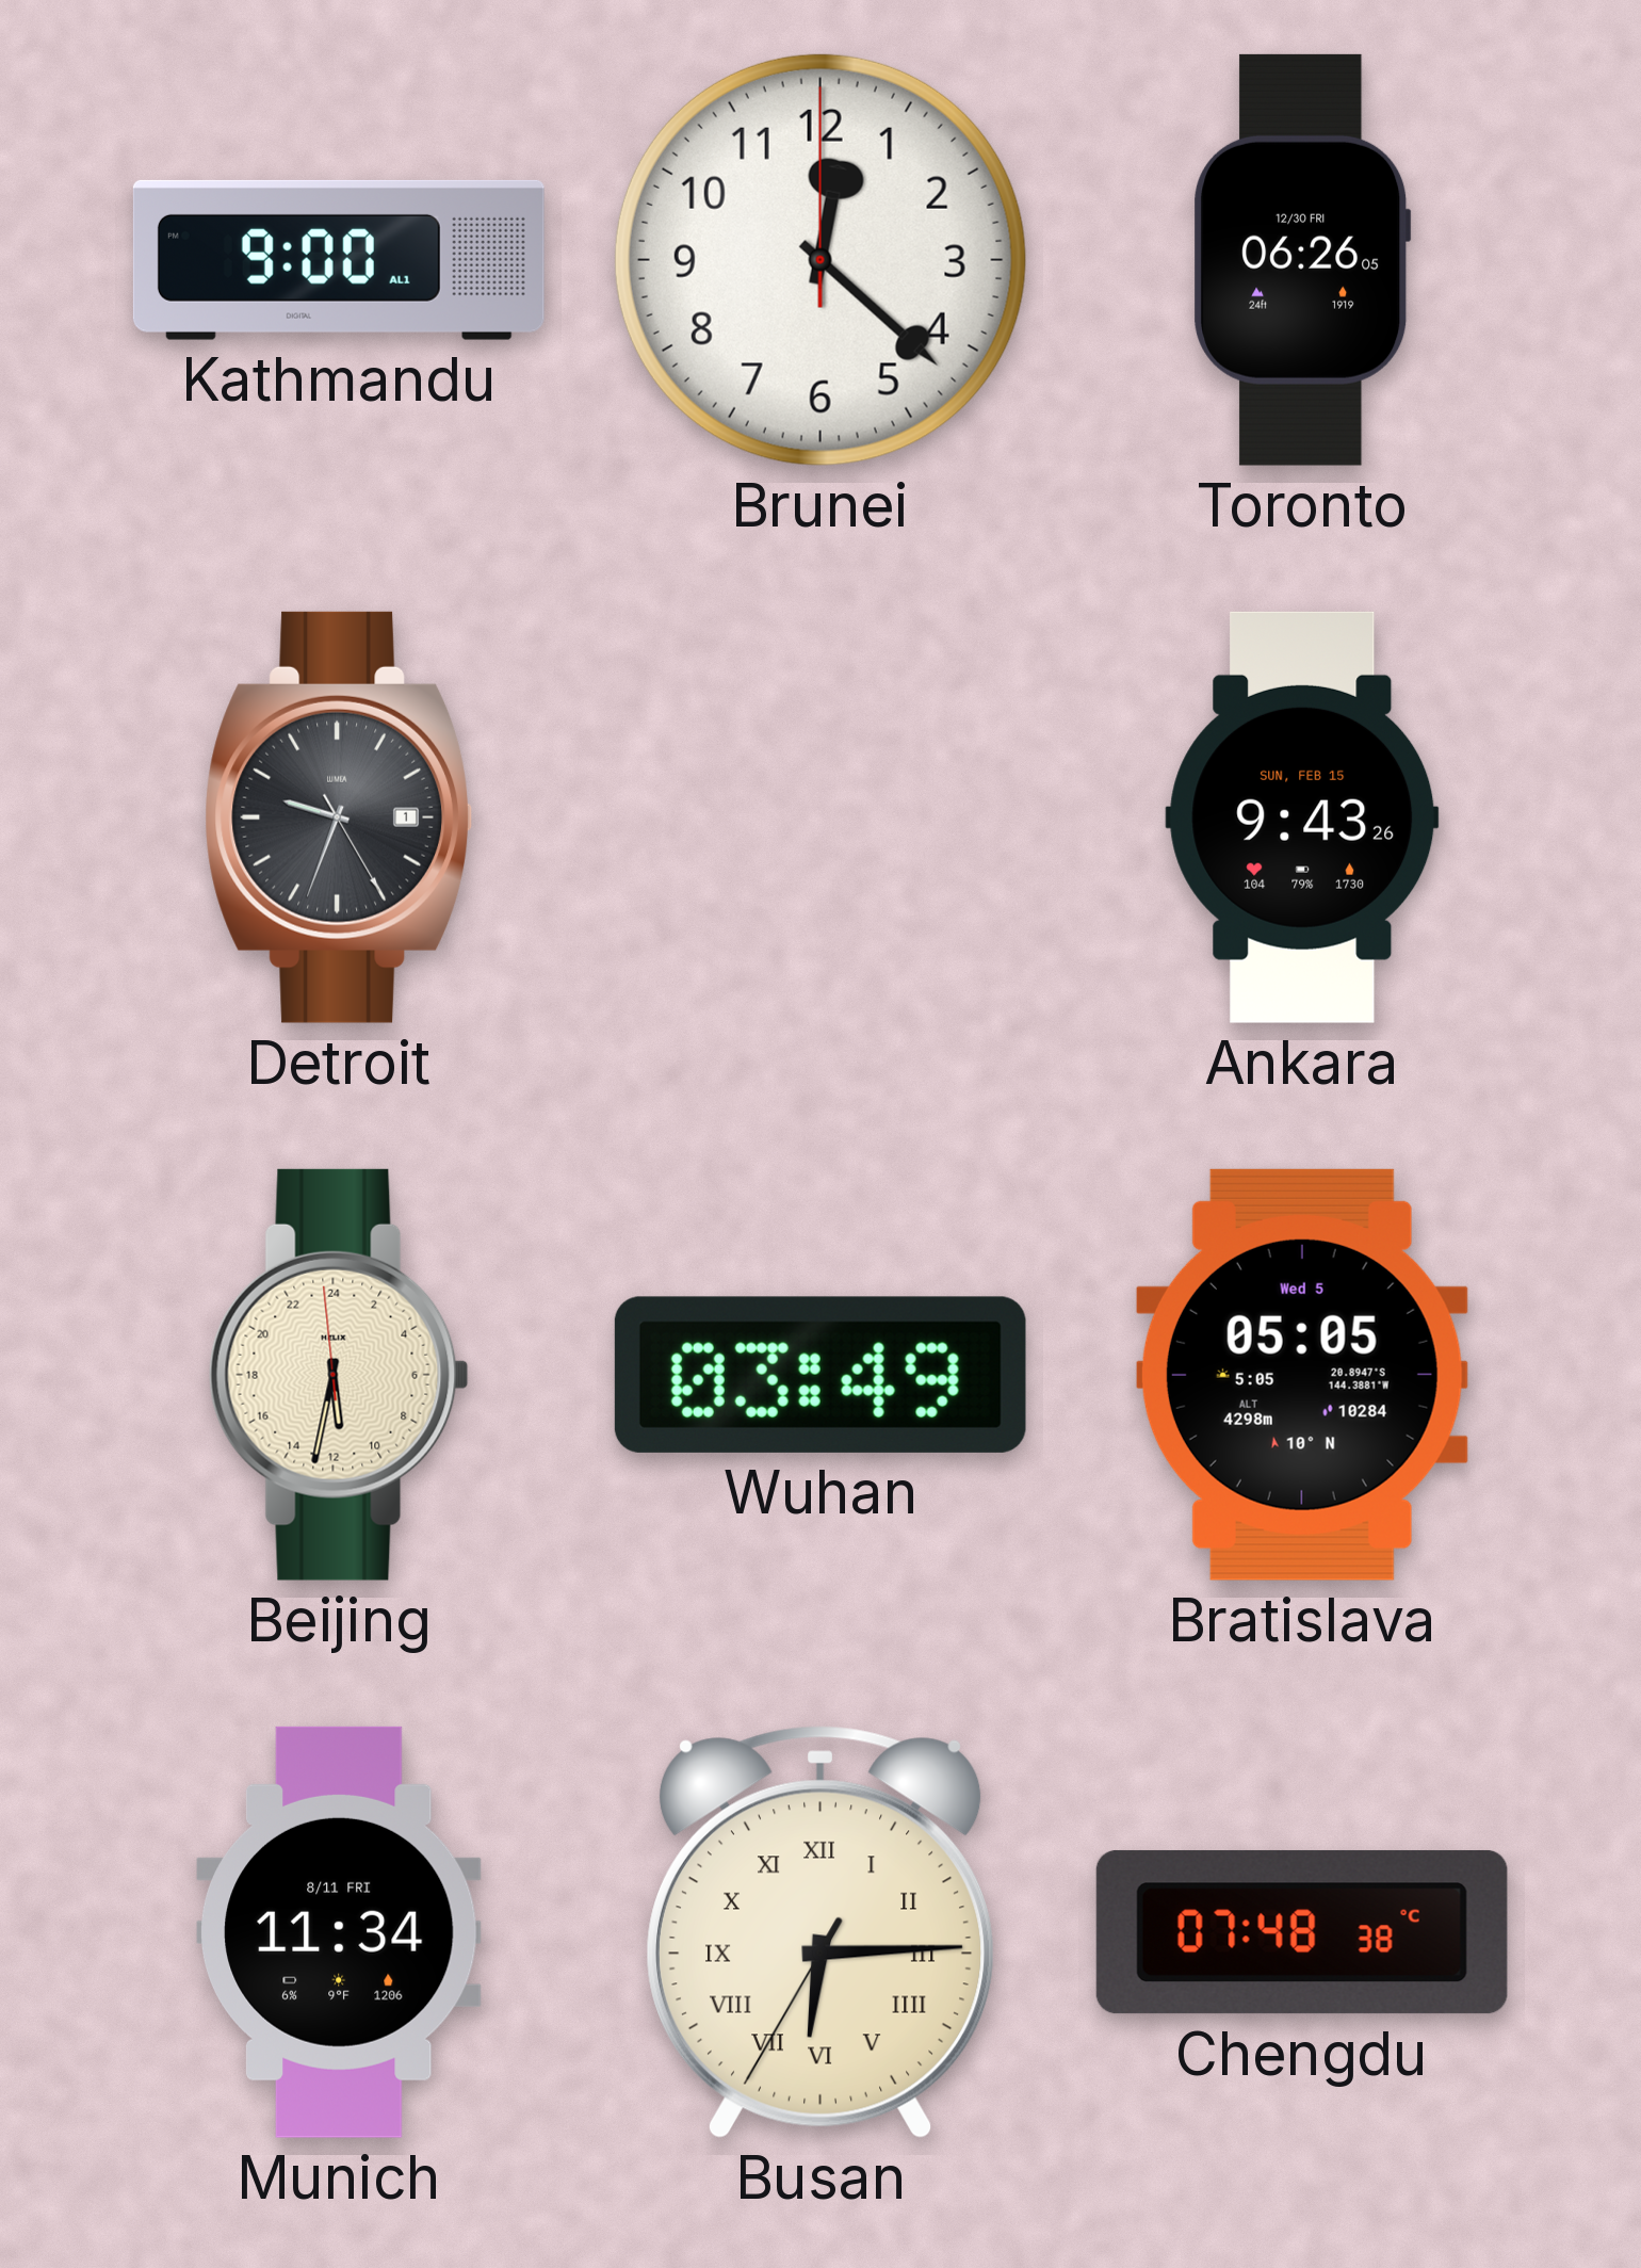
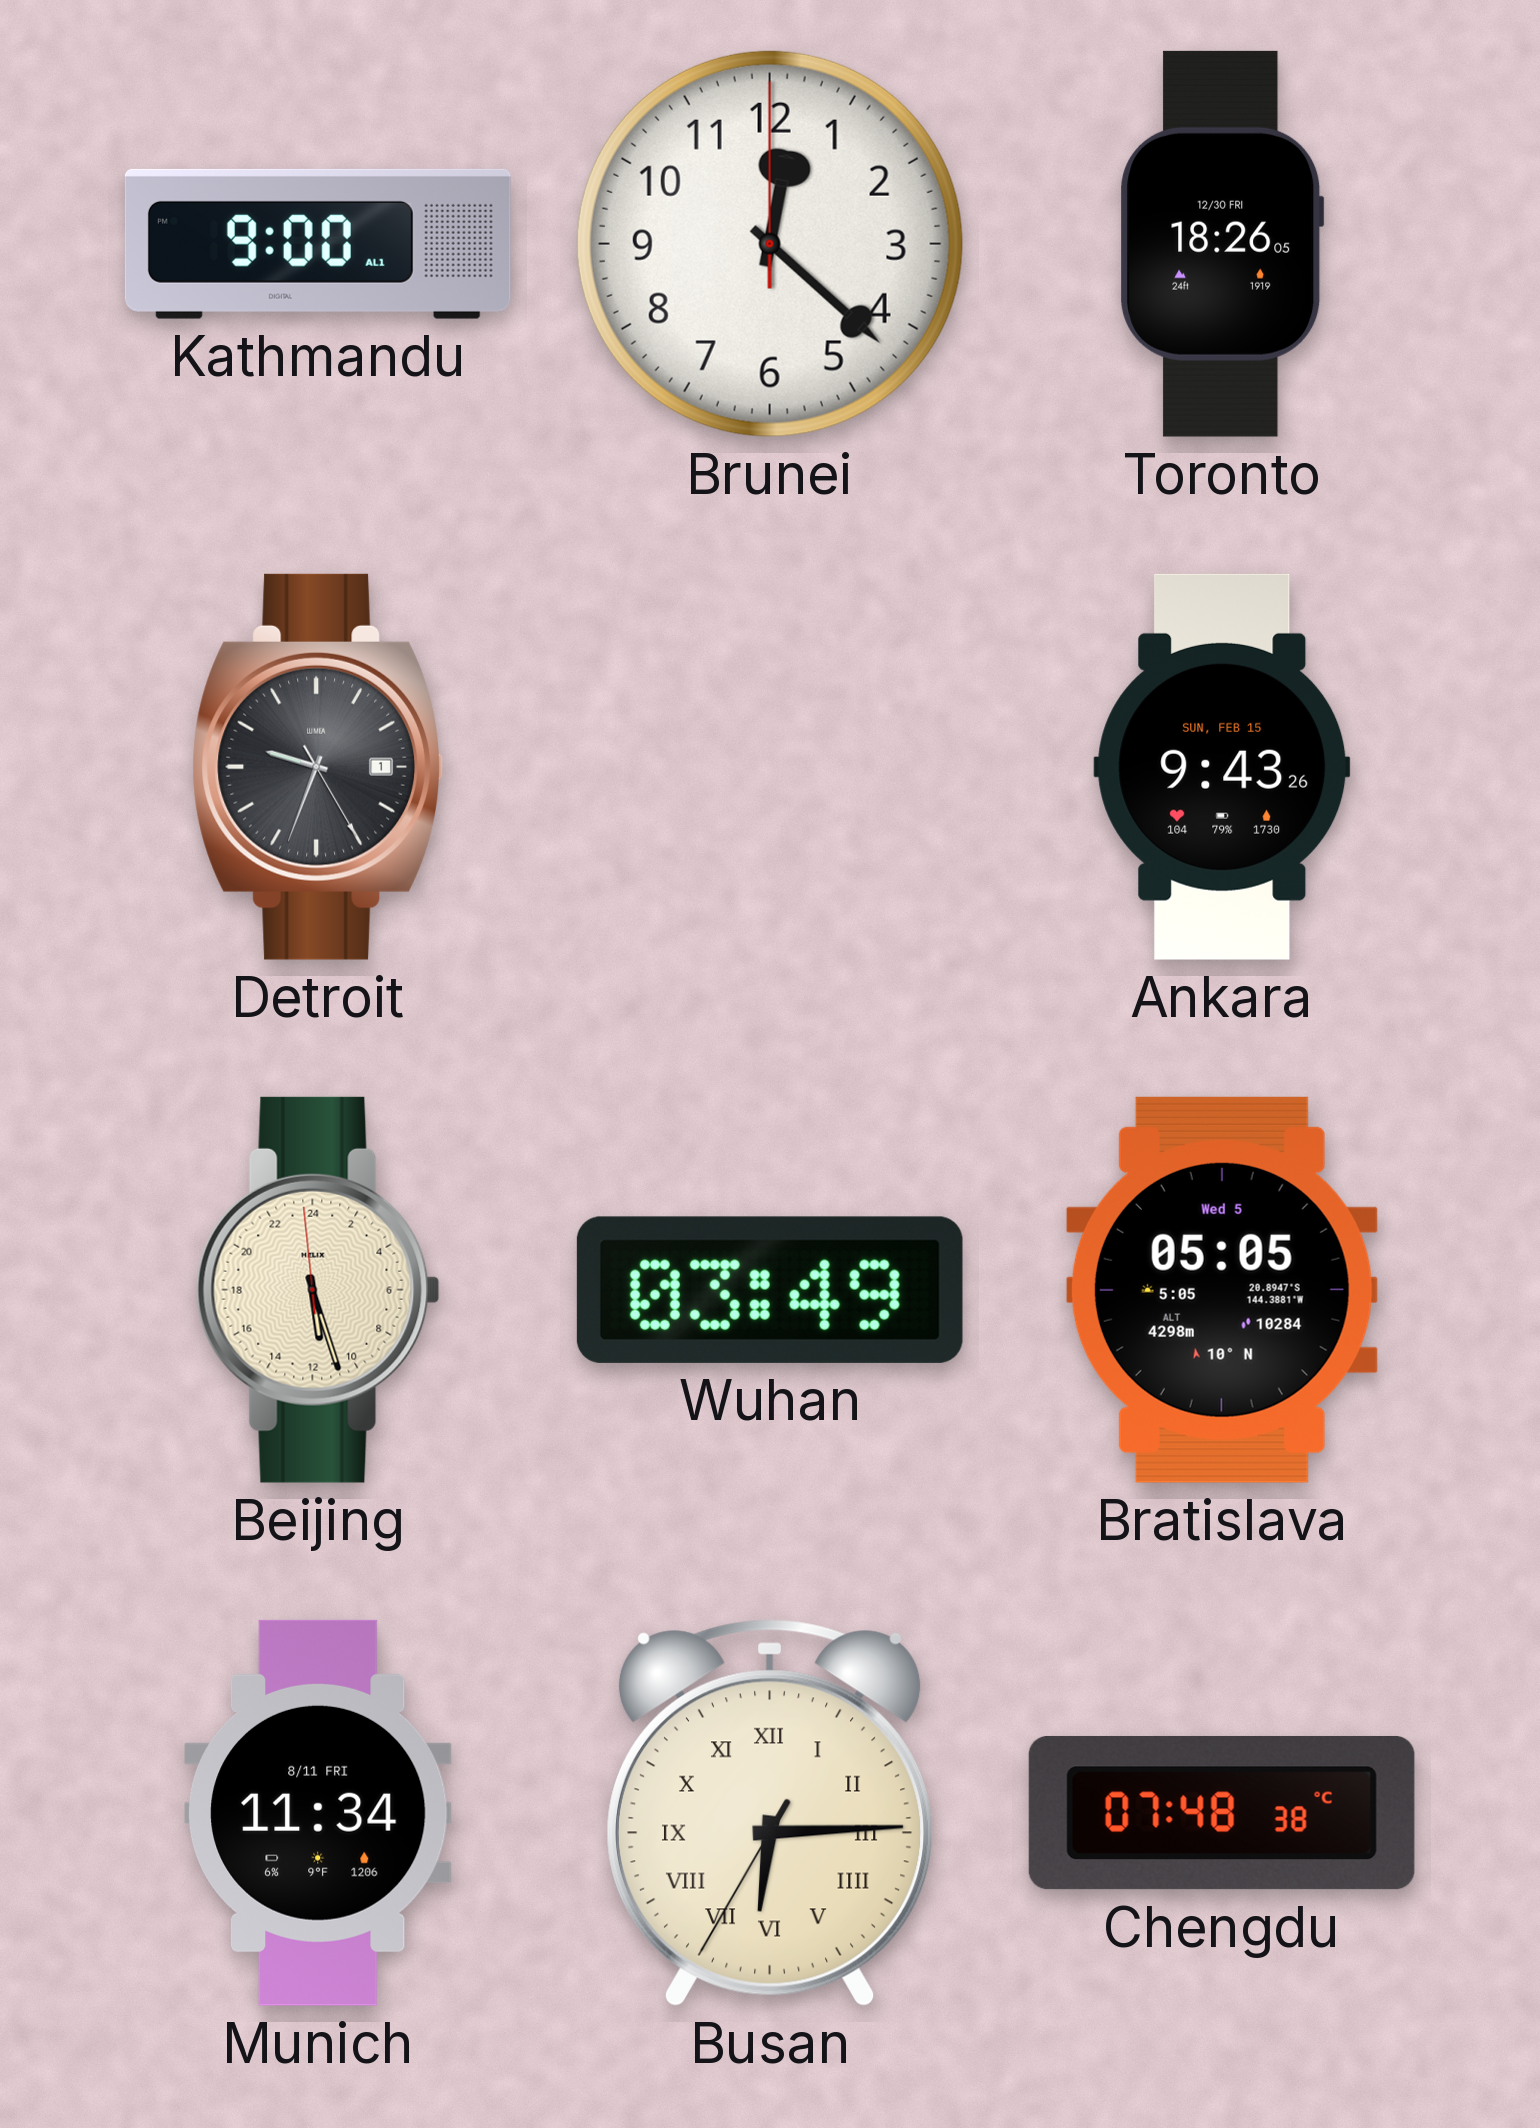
Toronto: 06:26 -> 18:26
Beijing: 11:31 -> 11:26
